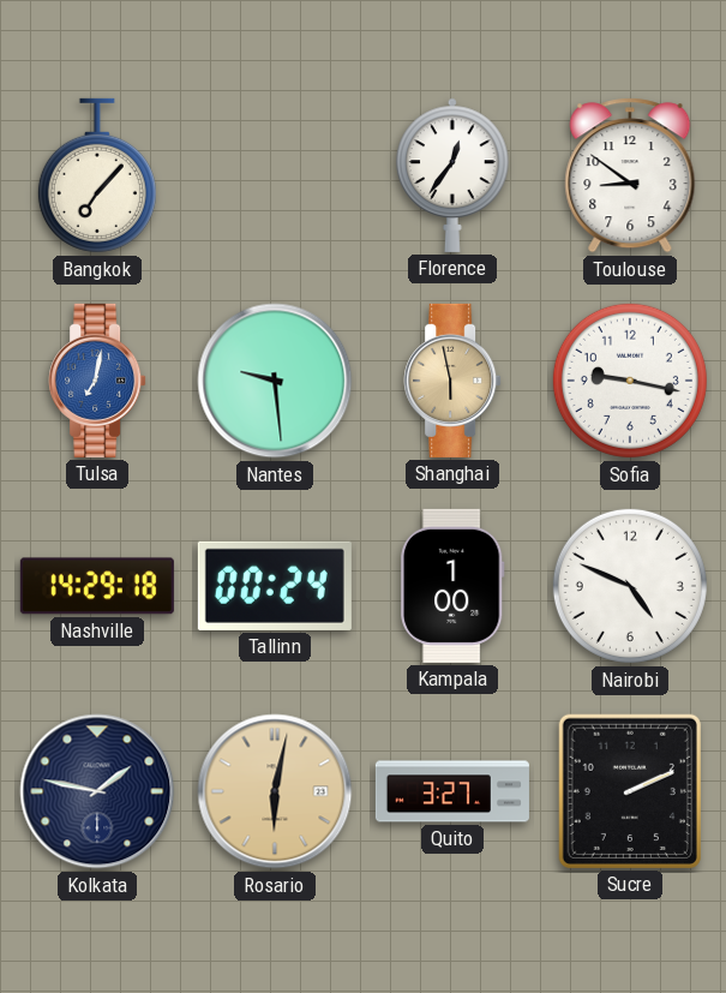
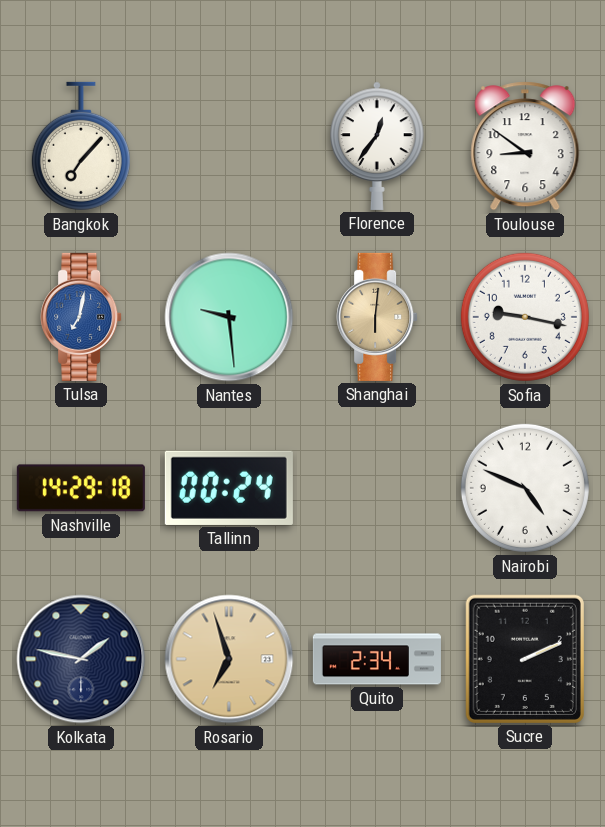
Shanghai: 5:58 -> 6:01
Kampala: 1:00 -> none
Rosario: 6:02 -> 6:57
Quito: 3:27 -> 2:34
